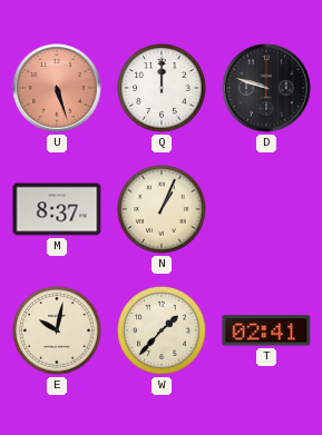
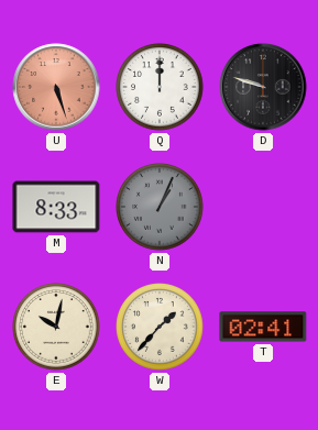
M: 8:37 -> 8:33
N dial: cream -> grey
